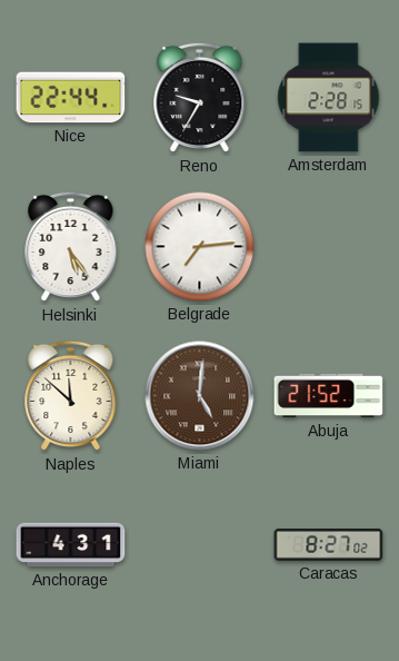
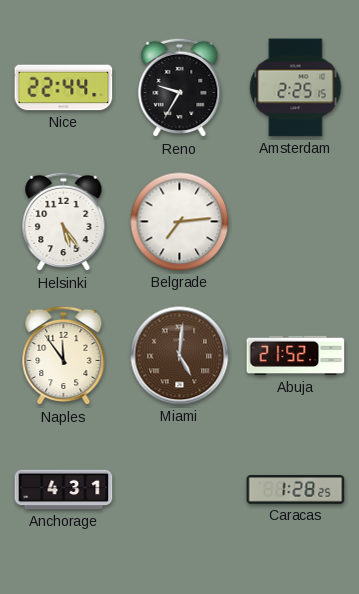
Amsterdam: 2:28 -> 2:25
Naples: 11:52 -> 11:54
Caracas: 8:27 -> 1:28
